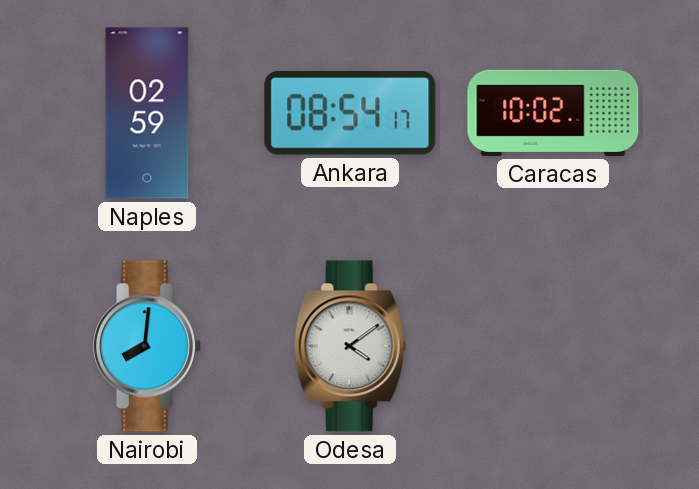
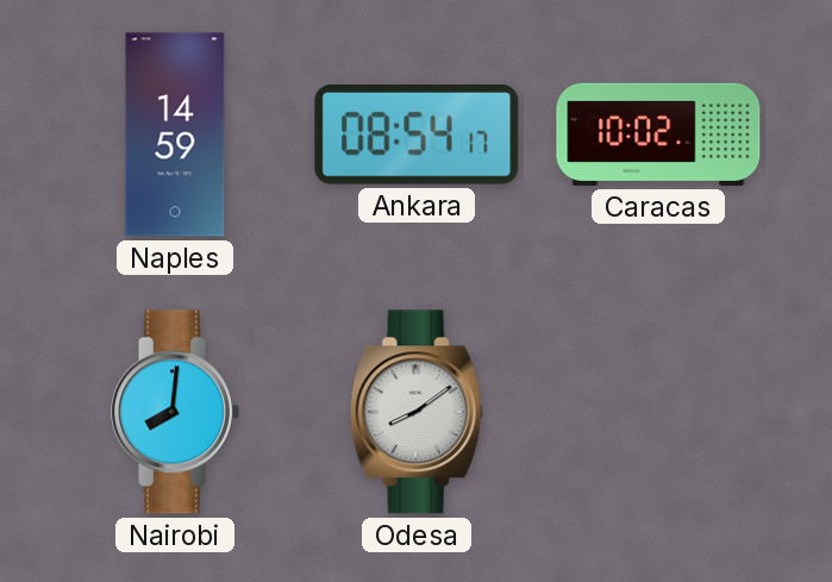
Naples: 02:59 -> 14:59
Odesa: 4:09 -> 8:09
